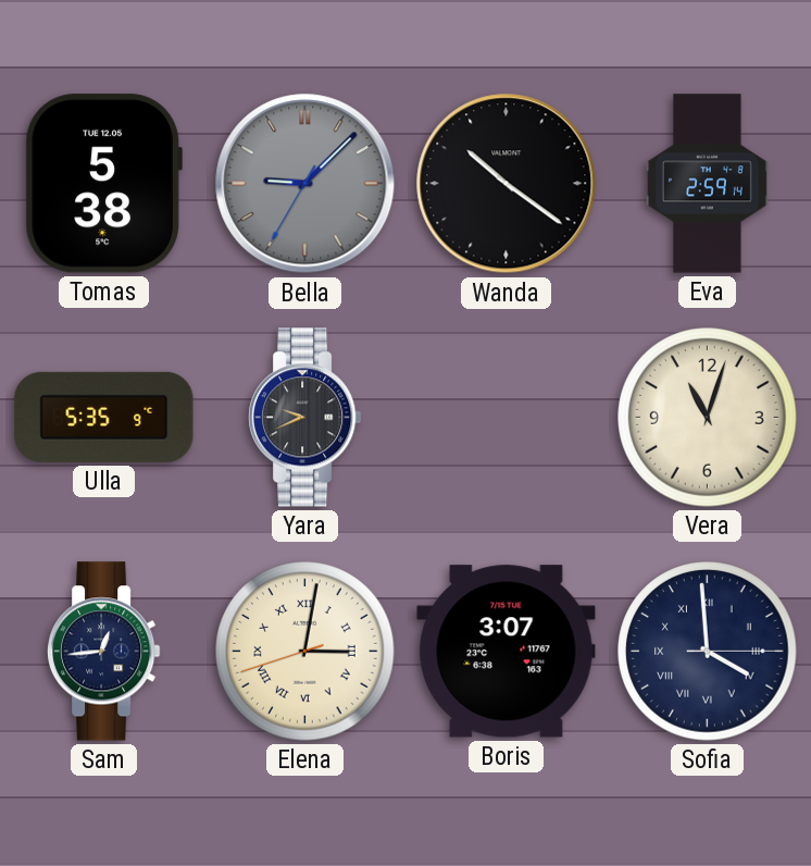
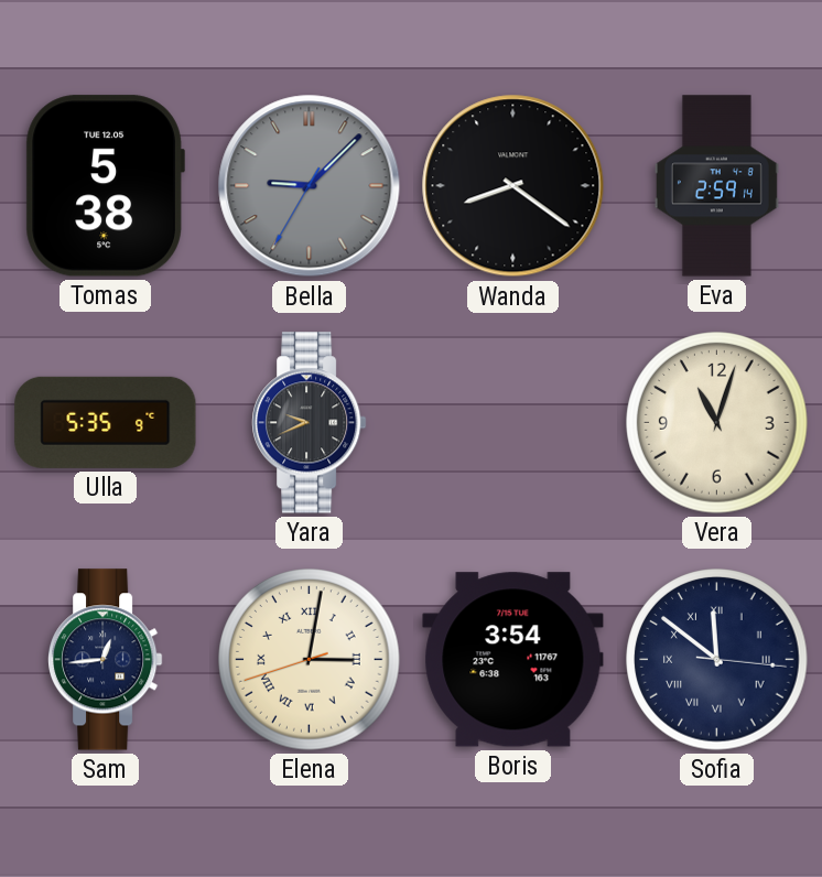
Wanda: 10:21 -> 8:21
Boris: 3:07 -> 3:54
Sofia: 3:59 -> 11:51
